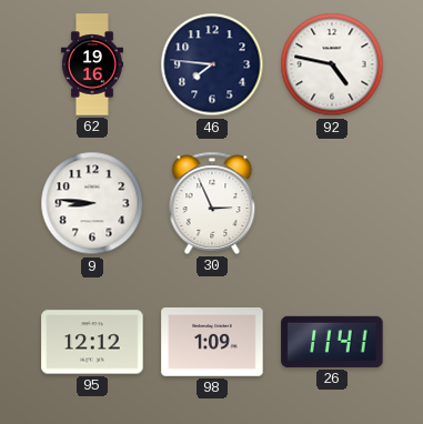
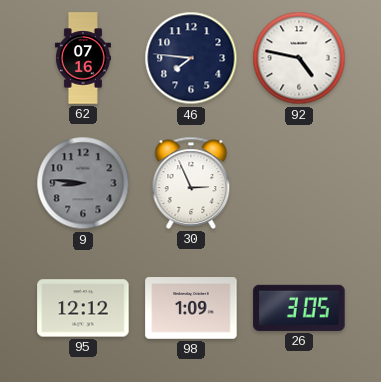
62: 19:16 -> 07:16
9 dial: white -> grey
26: 11:41 -> 3:05
